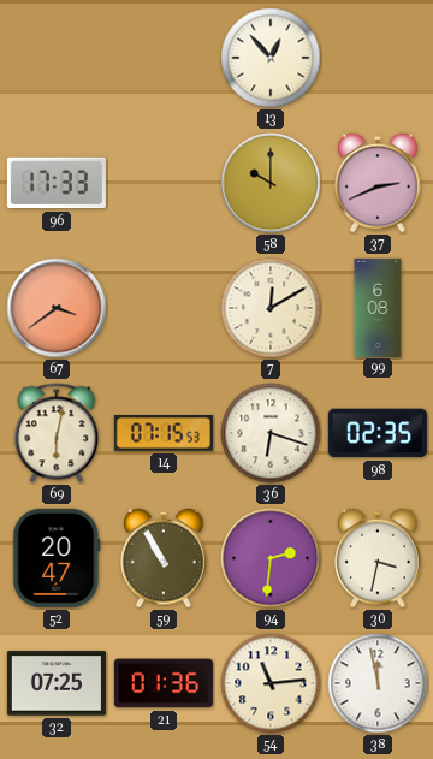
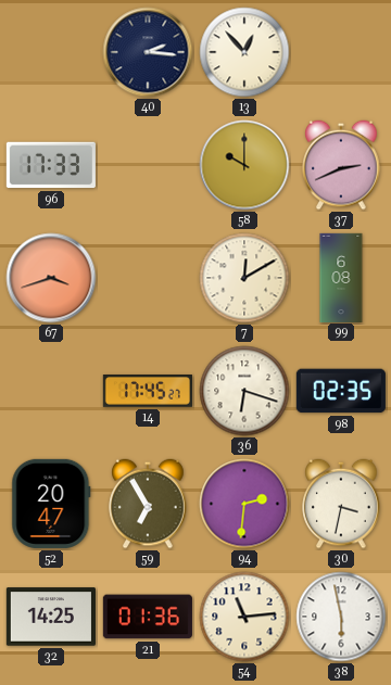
40: none -> 2:16
67: 3:39 -> 3:42
69: 6:02 -> none
14: 07:15 -> 17:45
59: 10:55 -> 6:55
32: 07:25 -> 14:25
38: 11:58 -> 5:58
